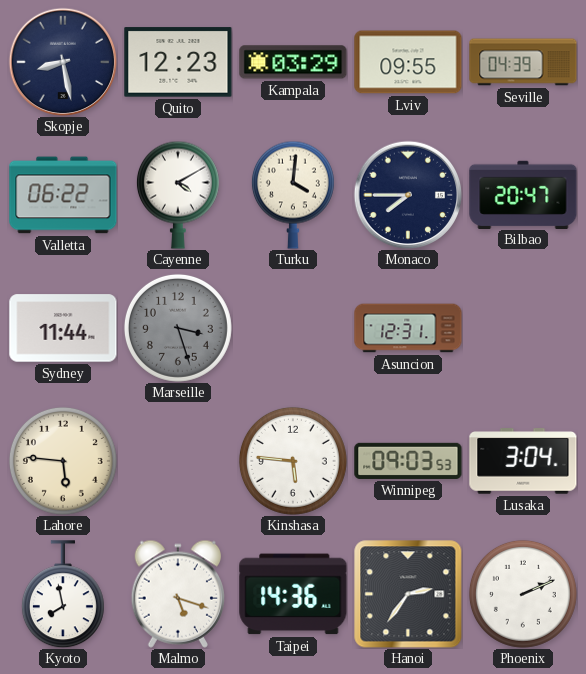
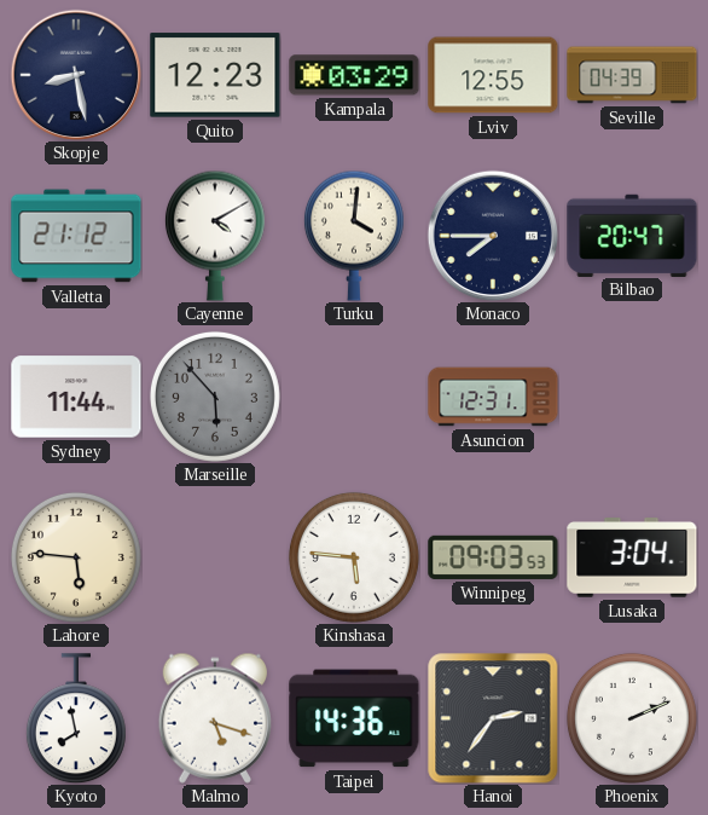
Lviv: 09:55 -> 12:55
Valletta: 06:22 -> 21:12
Marseille: 3:27 -> 5:53
